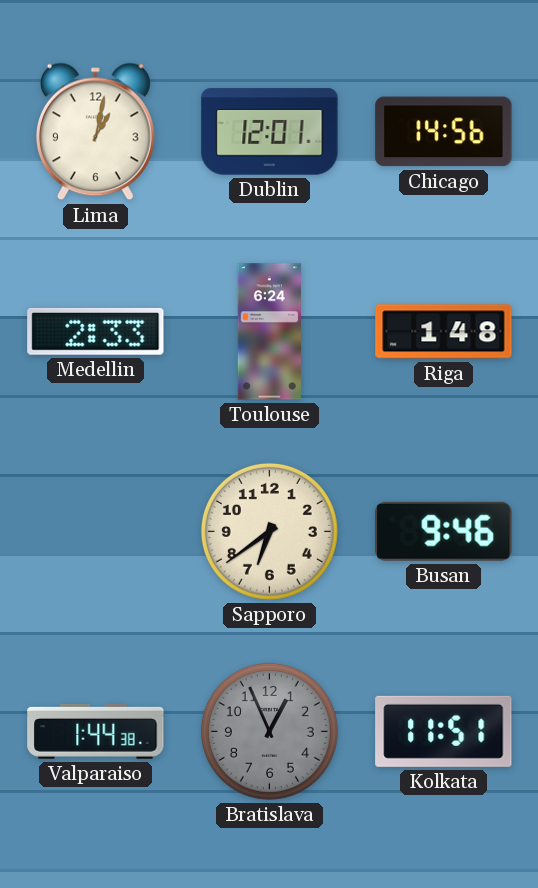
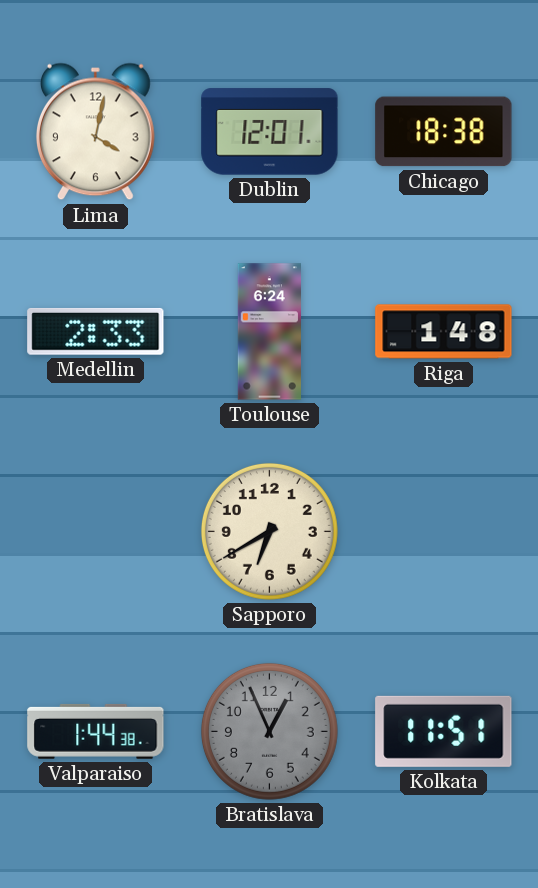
Lima: 1:02 -> 4:02
Chicago: 14:56 -> 18:38
Sapporo: 6:39 -> 6:40
Busan: 9:46 -> none
